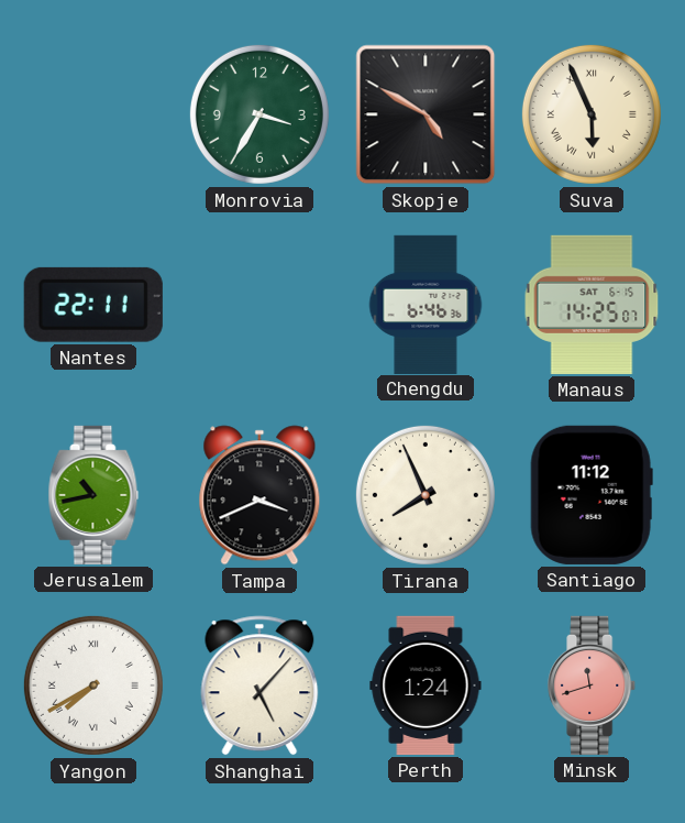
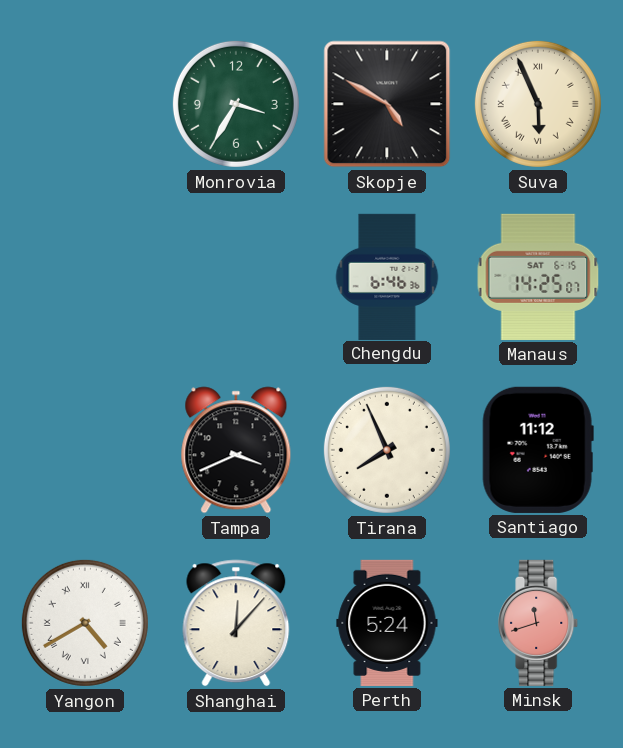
Nantes: 22:11 -> none
Jerusalem: 10:43 -> none
Yangon: 7:40 -> 4:40
Shanghai: 5:07 -> 12:07
Perth: 1:24 -> 5:24
